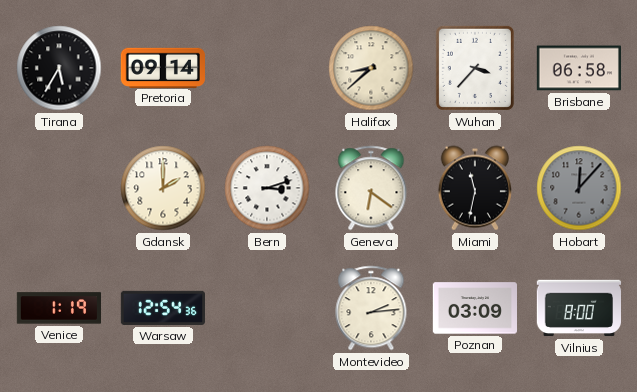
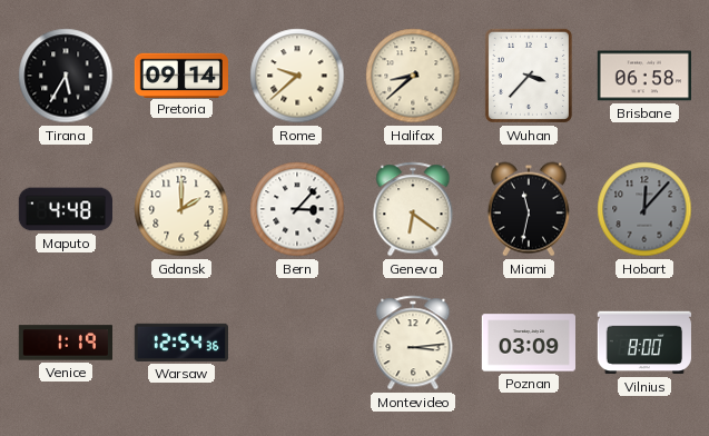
Rome: none -> 9:38
Maputo: none -> 4:48
Bern: 3:12 -> 3:07
Montevideo: 2:14 -> 3:14
